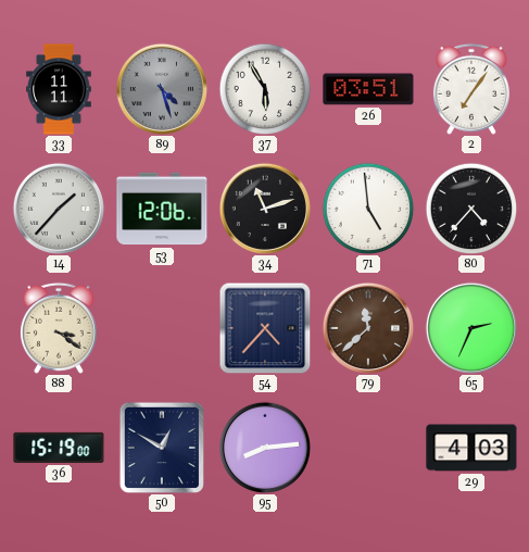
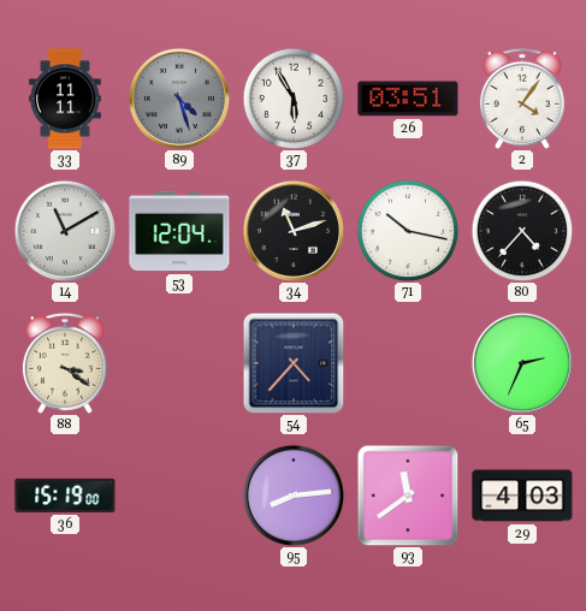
2: 7:06 -> 4:06
14: 1:37 -> 11:10
53: 12:06 -> 12:04
71: 4:59 -> 10:17
79: 11:38 -> none
50: 12:50 -> none
93: none -> 11:39
